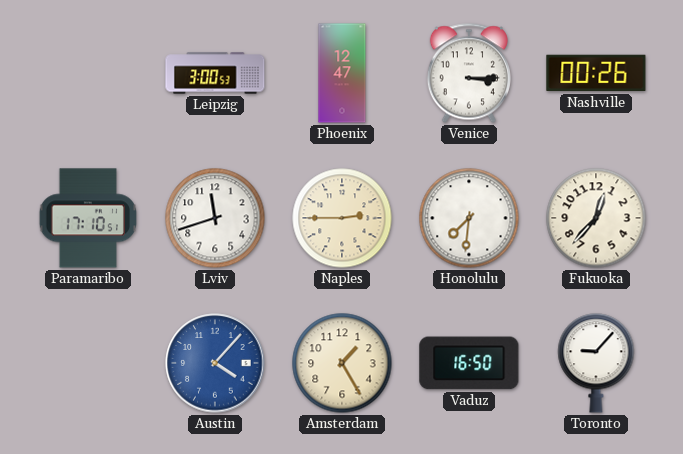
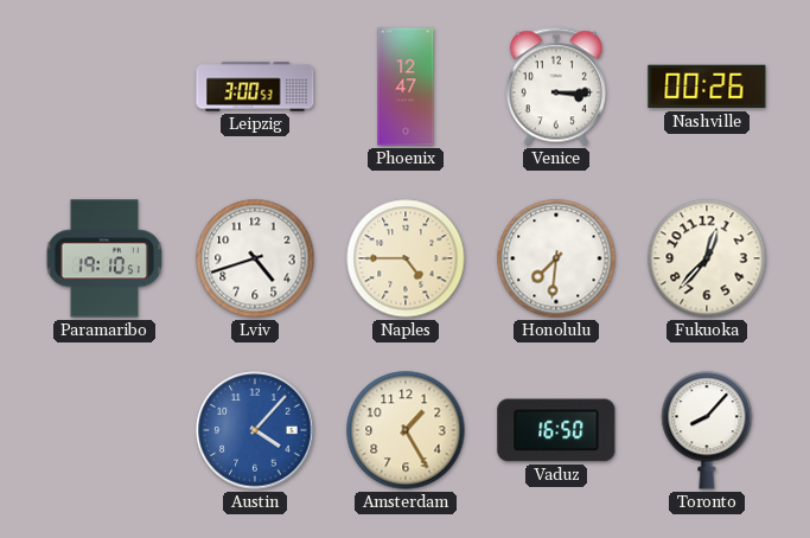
Paramaribo: 17:10 -> 19:10
Lviv: 11:42 -> 4:42
Naples: 2:45 -> 4:45
Toronto: 9:07 -> 8:07
